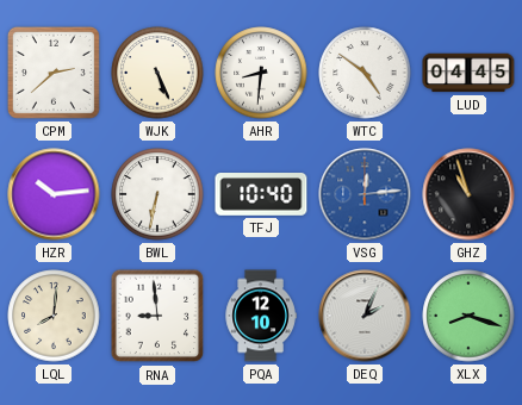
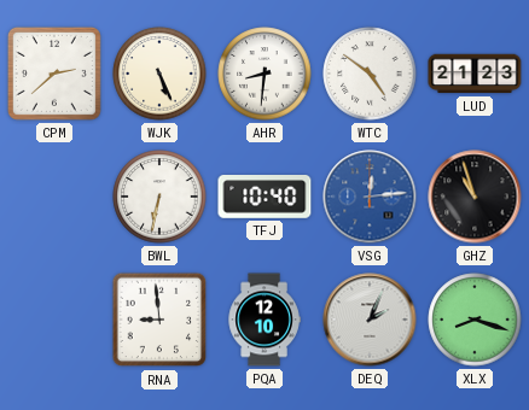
LUD: 04:45 -> 21:23
HZR: 10:14 -> none
LQL: 8:01 -> none
